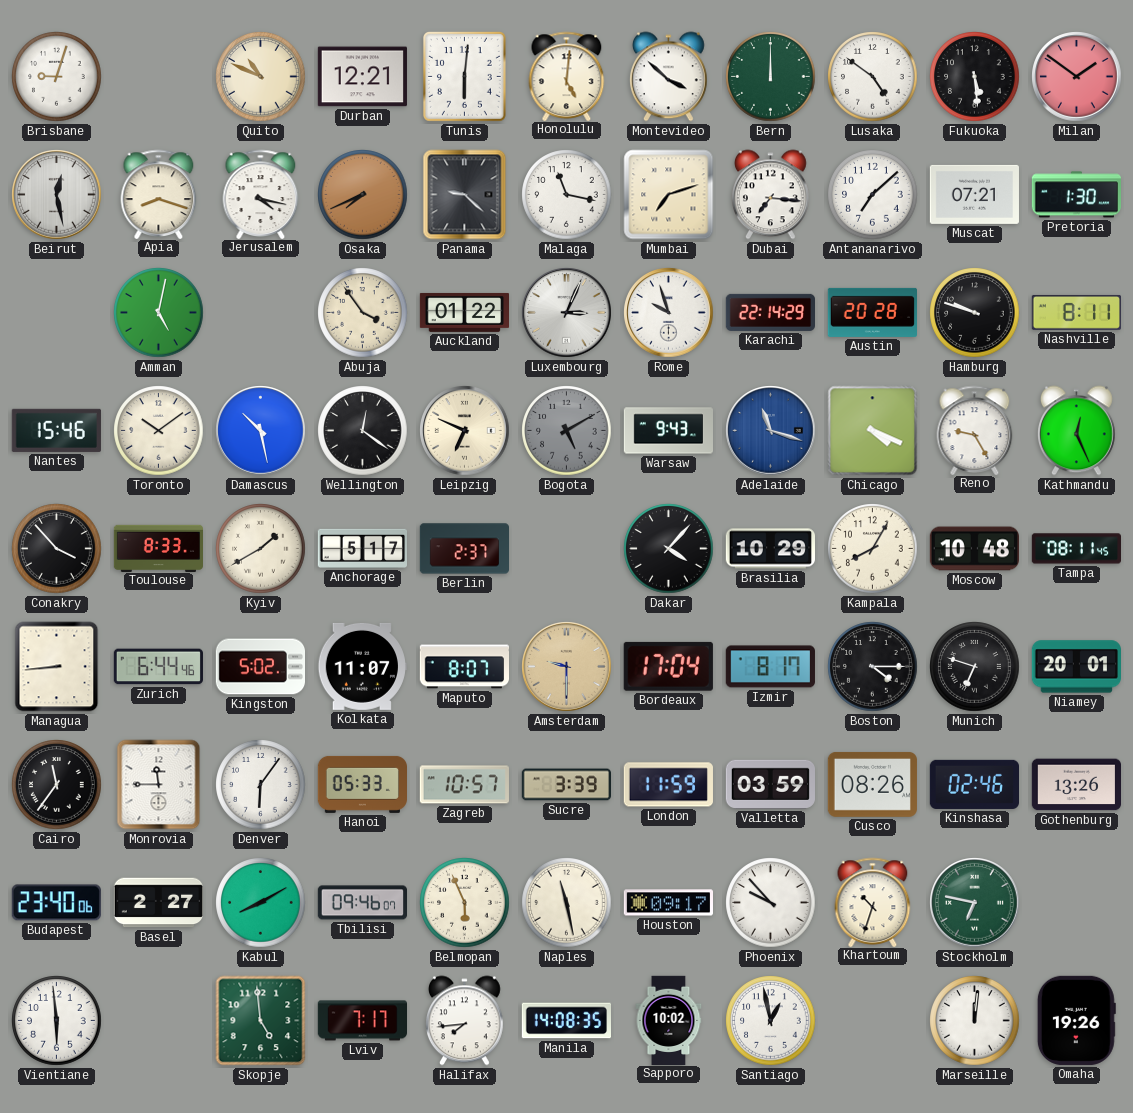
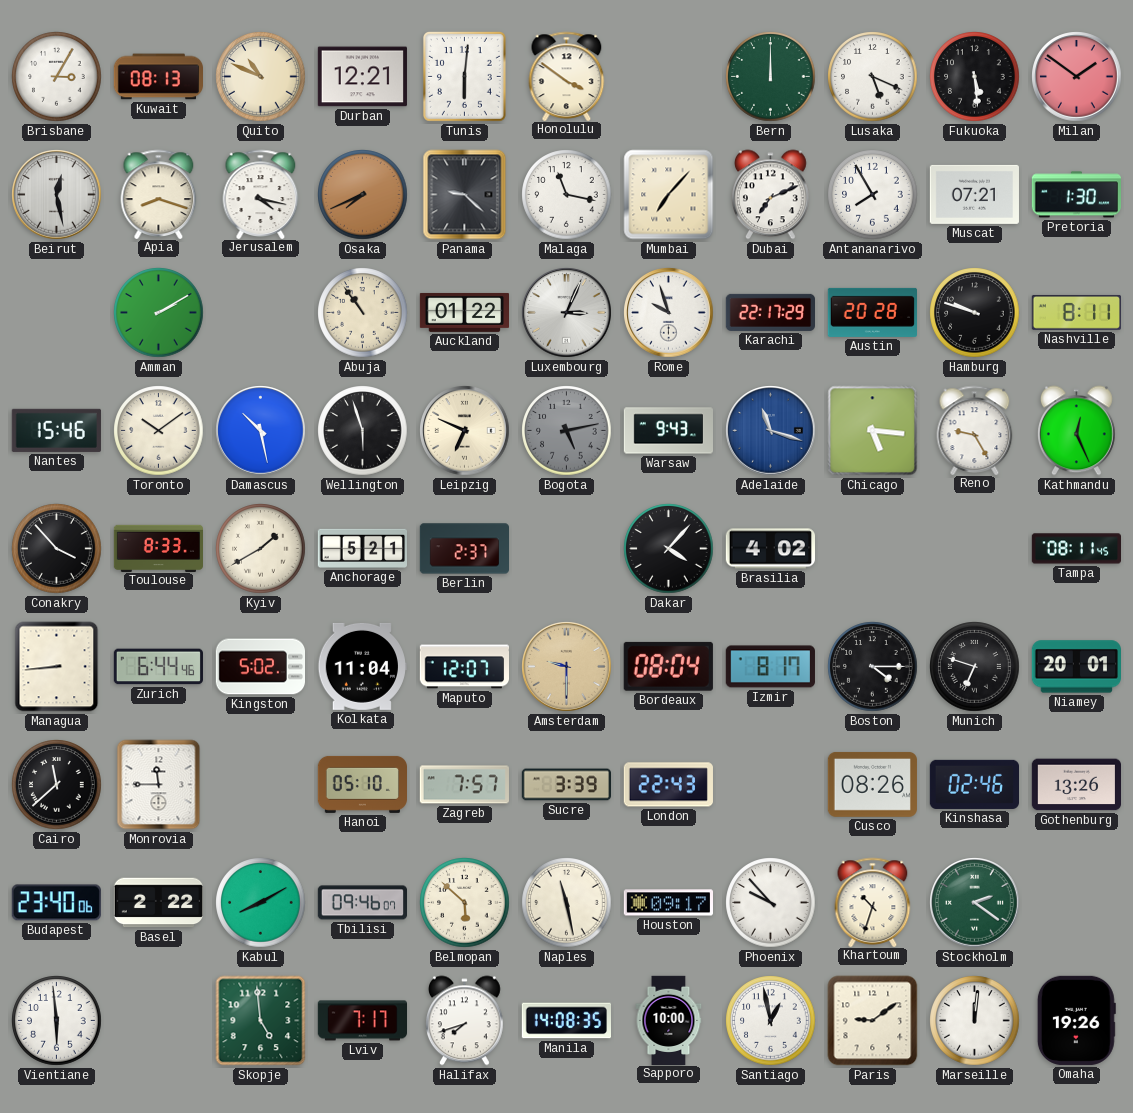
Brisbane: 9:03 -> 3:05
Kuwait: none -> 08:13
Honolulu: 5:01 -> 3:51
Montevideo: 3:52 -> none
Lusaka: 4:51 -> 5:19
Mumbai: 7:12 -> 7:07
Dubai: 7:16 -> 7:11
Antananarivo: 7:08 -> 7:55
Amman: 5:02 -> 2:10
Abuja: 3:54 -> 10:54
Karachi: 22:14 -> 22:17
Wellington: 12:21 -> 5:57
Bogota: 5:10 -> 5:13
Chicago: 4:19 -> 5:16
Anchorage: 5:17 -> 5:21
Brasilia: 10:29 -> 4:02
Kampala: 8:05 -> none
Moscow: 10:48 -> none
Kolkata: 11:07 -> 11:04
Maputo: 8:07 -> 12:07
Bordeaux: 17:04 -> 08:04
Cairo: 11:36 -> 11:38
Denver: 6:06 -> none
Hanoi: 05:33 -> 05:10
Zagreb: 10:57 -> 7:57
London: 11:59 -> 22:43
Valletta: 03:59 -> none
Basel: 2:27 -> 2:22
Belmopan: 5:56 -> 5:52
Stockholm: 6:47 -> 2:21
Halifax: 7:44 -> 7:42
Sapporo: 10:02 -> 10:00
Paris: none -> 9:09
